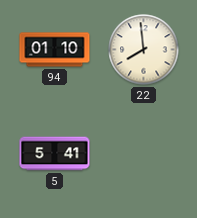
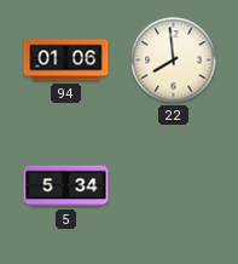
94: 01:10 -> 01:06
5: 5:41 -> 5:34
